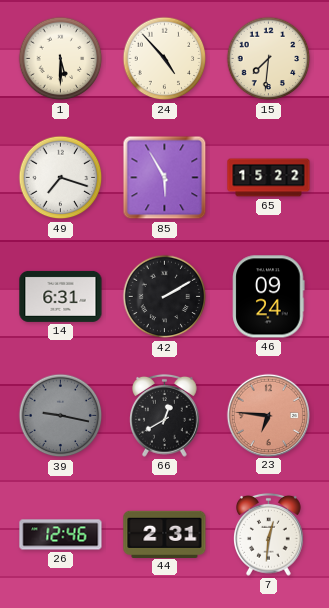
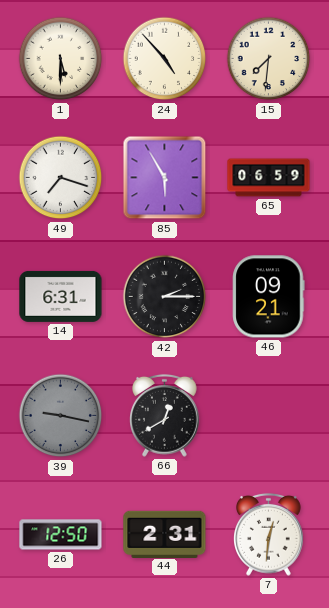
65: 15:22 -> 06:59
42: 2:10 -> 2:15
46: 09:24 -> 09:21
23: 6:46 -> none
26: 12:46 -> 12:50
